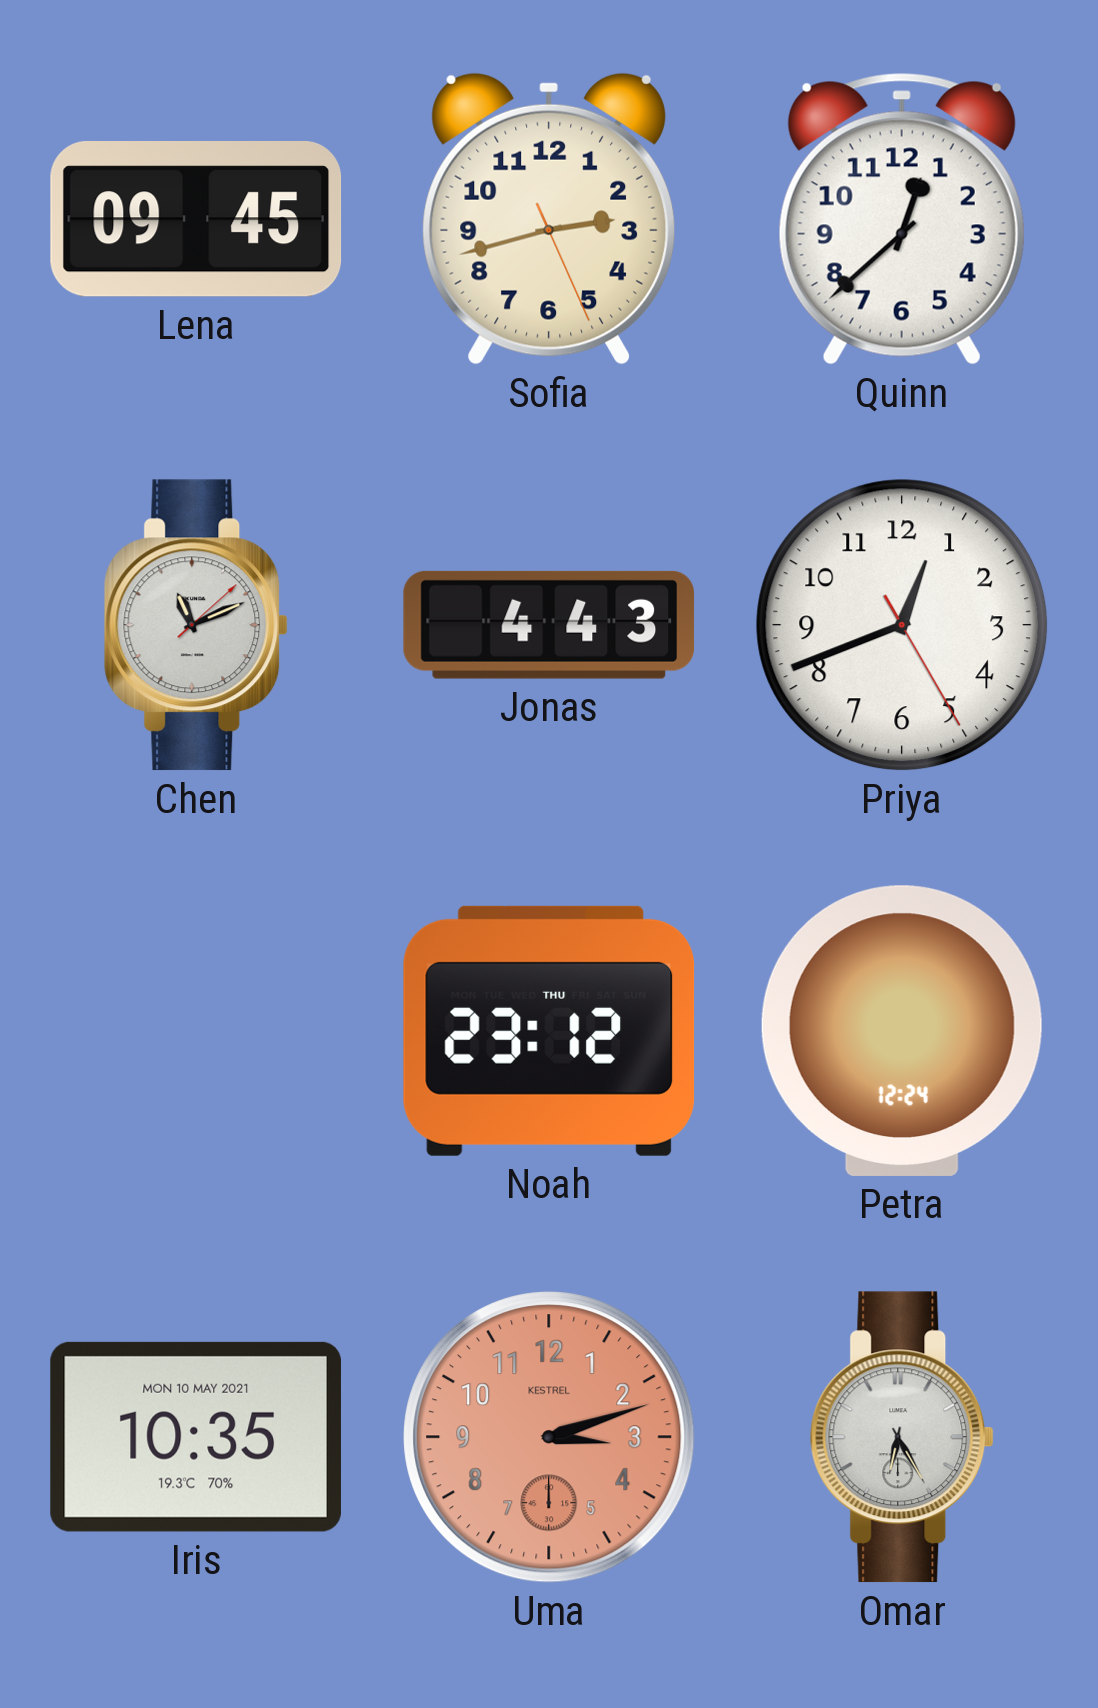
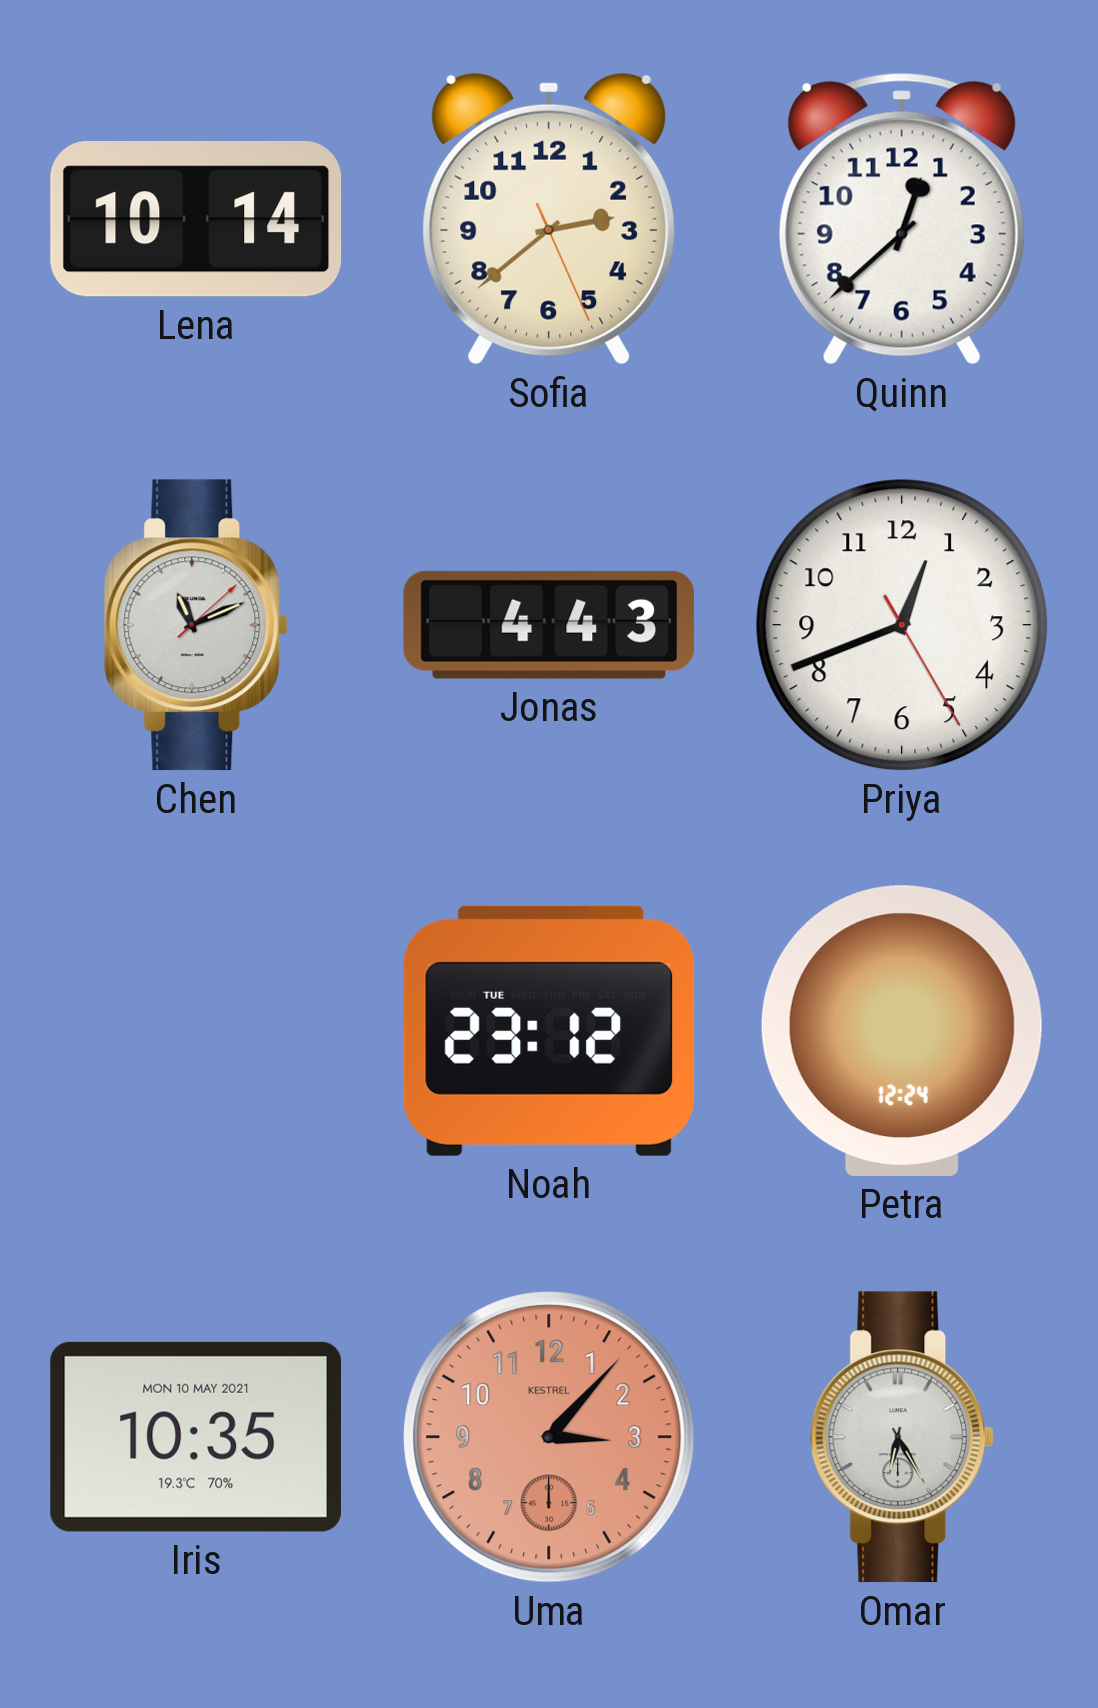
Lena: 09:45 -> 10:14
Sofia: 2:42 -> 2:38
Noah date: THU -> TUE
Uma: 3:12 -> 3:07
